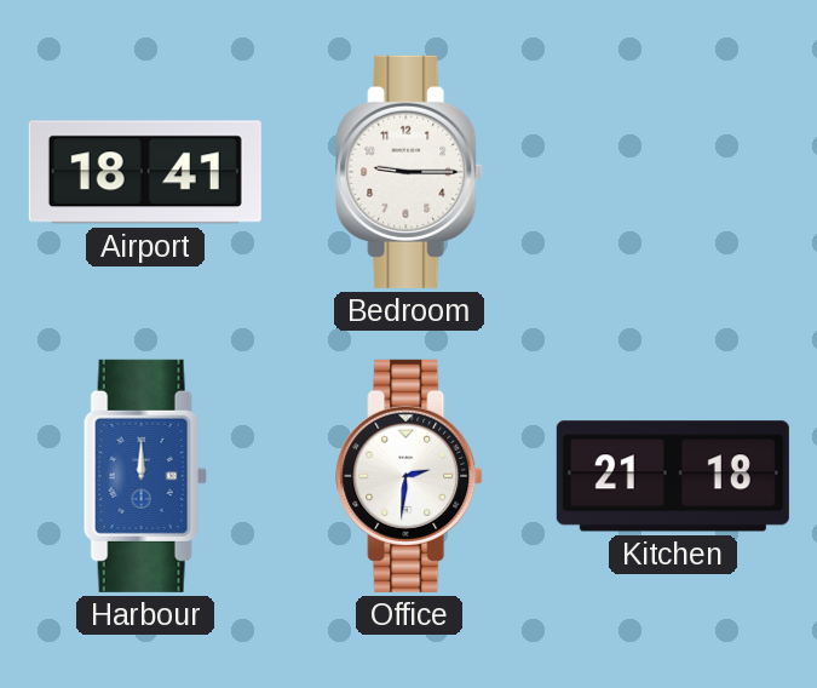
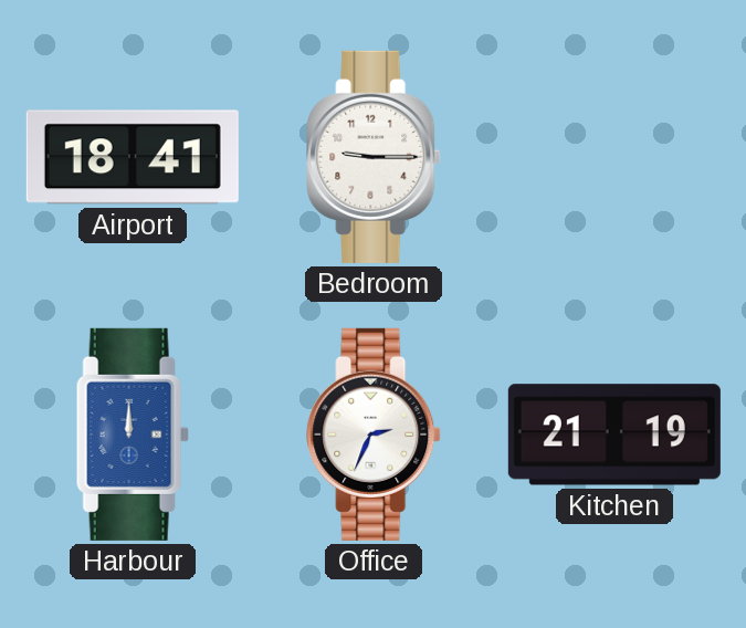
Office: 2:31 -> 2:34
Kitchen: 21:18 -> 21:19
